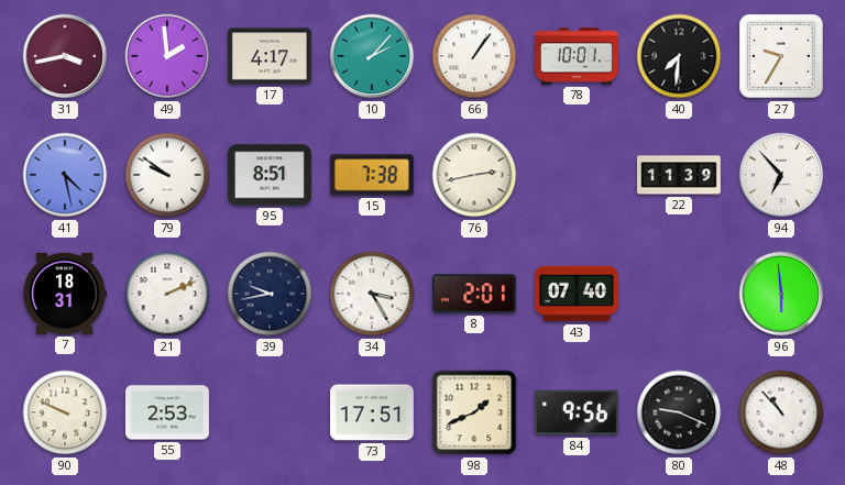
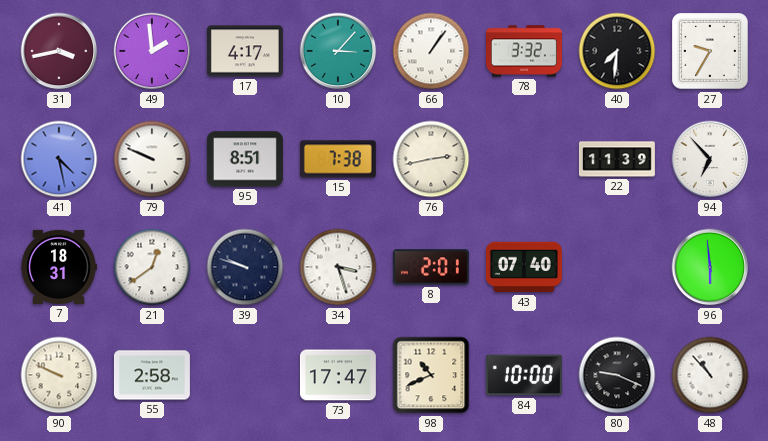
10: 2:07 -> 3:07
78: 10:01 -> 3:32
79: 9:51 -> 9:49
21: 2:11 -> 12:39
39: 9:43 -> 9:48
34: 3:25 -> 3:27
55: 2:53 -> 2:58
73: 17:51 -> 17:47
98: 1:41 -> 10:41
84: 9:56 -> 10:00
